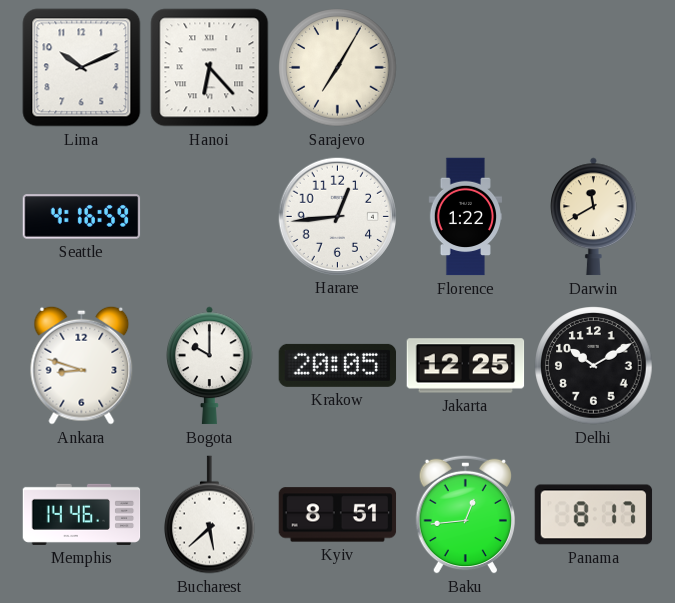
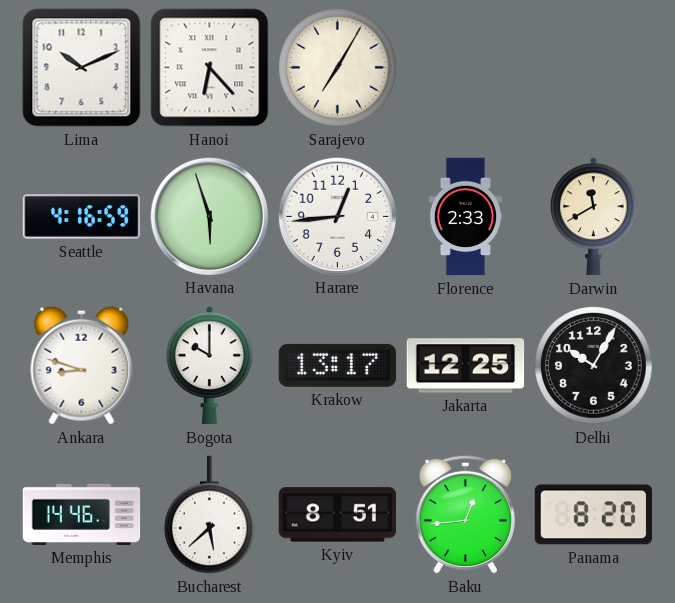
Havana: none -> 5:57
Florence: 1:22 -> 2:33
Krakow: 20:05 -> 13:17
Delhi: 10:10 -> 10:05
Panama: 8:17 -> 8:20
